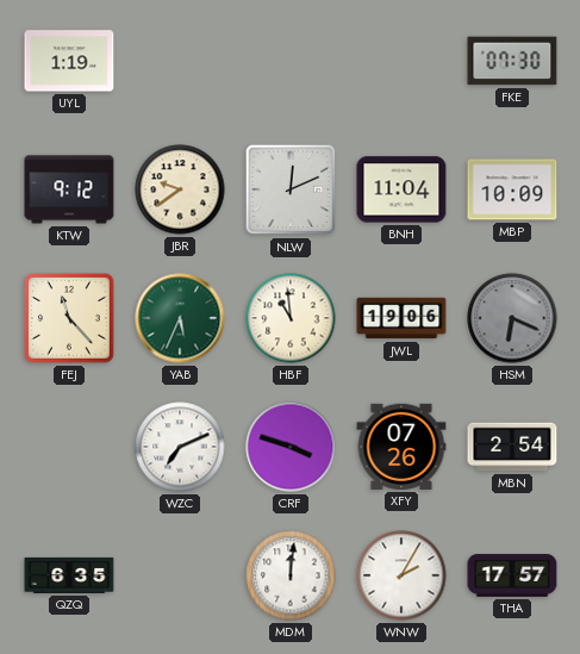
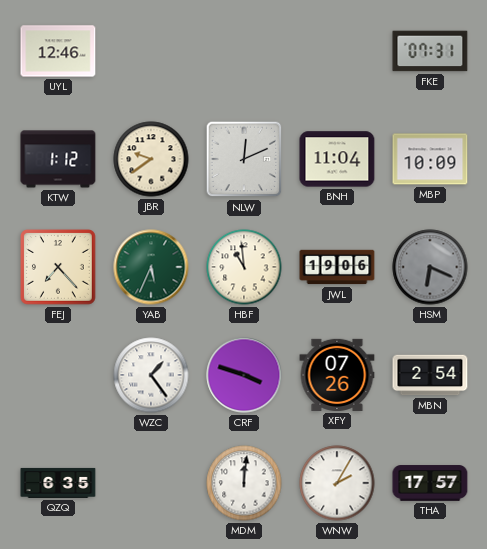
UYL: 1:19 -> 12:46
FKE: 07:30 -> 07:31
KTW: 9:12 -> 1:12
FEJ: 11:23 -> 7:23
WZC: 7:11 -> 1:24
